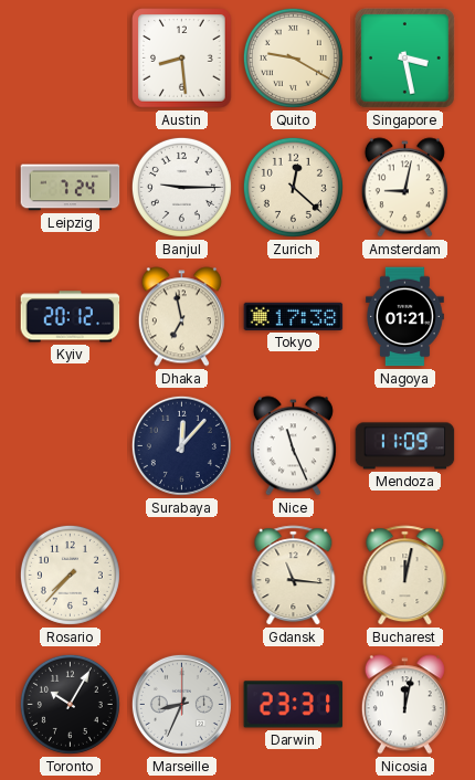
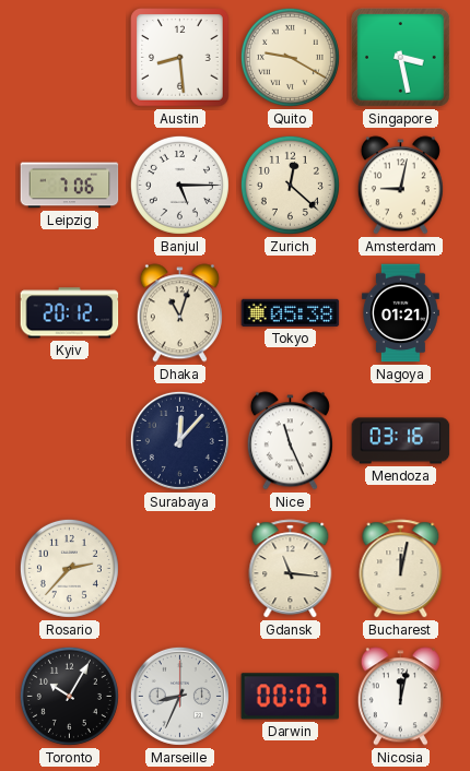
Leipzig: 7:24 -> 7:06
Banjul: 9:15 -> 5:15
Dhaka: 6:58 -> 11:03
Tokyo: 17:38 -> 05:38
Mendoza: 11:09 -> 03:16
Rosario: 7:37 -> 2:37
Darwin: 23:31 -> 00:07
